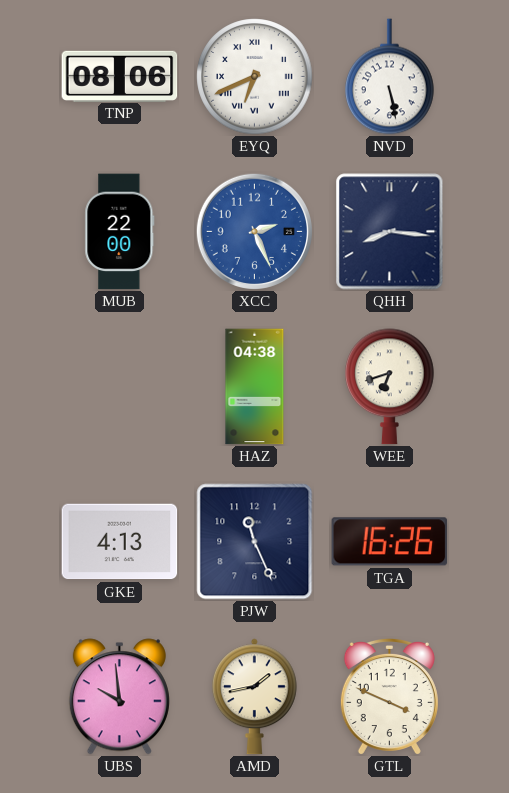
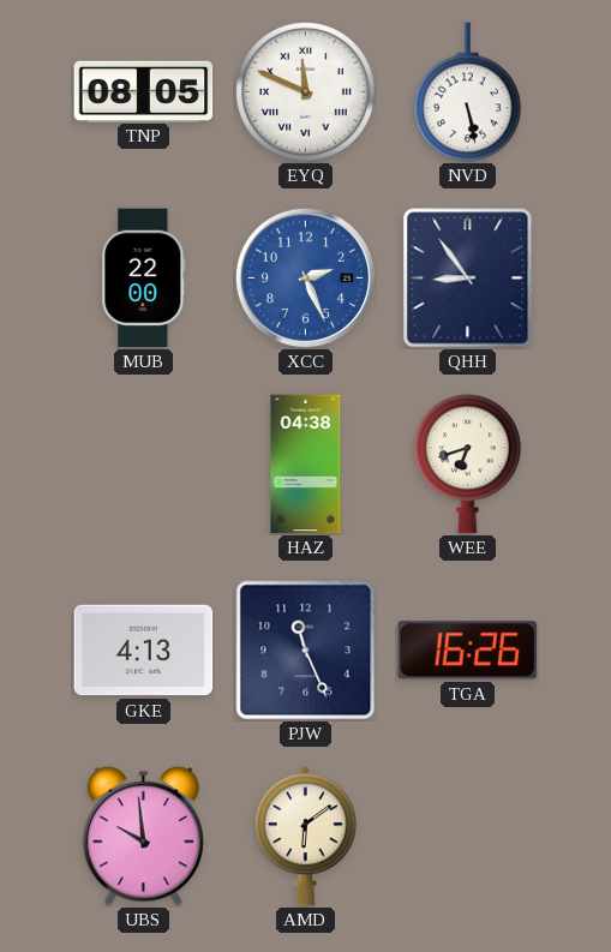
TNP: 08:06 -> 08:05
EYQ: 6:41 -> 11:49
QHH: 8:16 -> 8:54
AMD: 1:43 -> 6:09
GTL: 3:49 -> none
